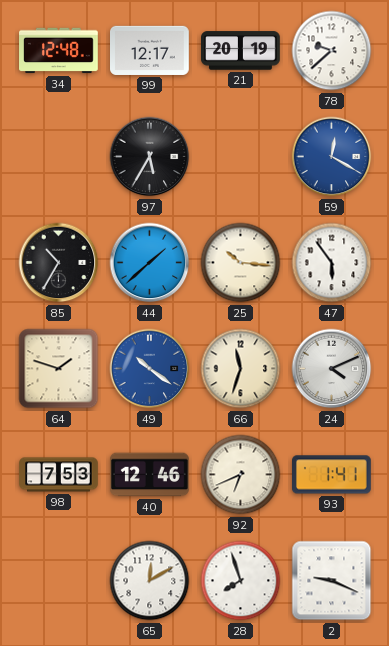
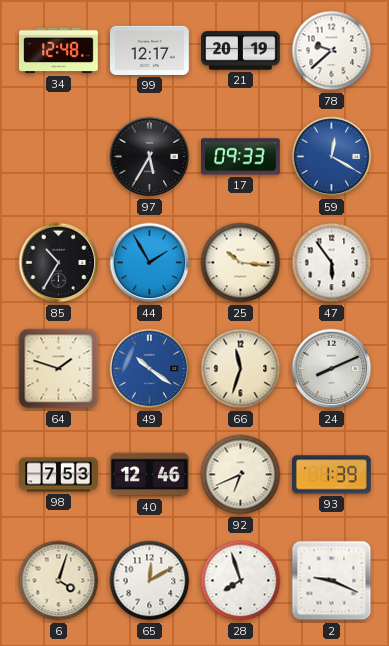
17: none -> 09:33
44: 1:38 -> 1:55
24: 4:11 -> 8:11
93: 1:41 -> 1:39
6: none -> 4:03
